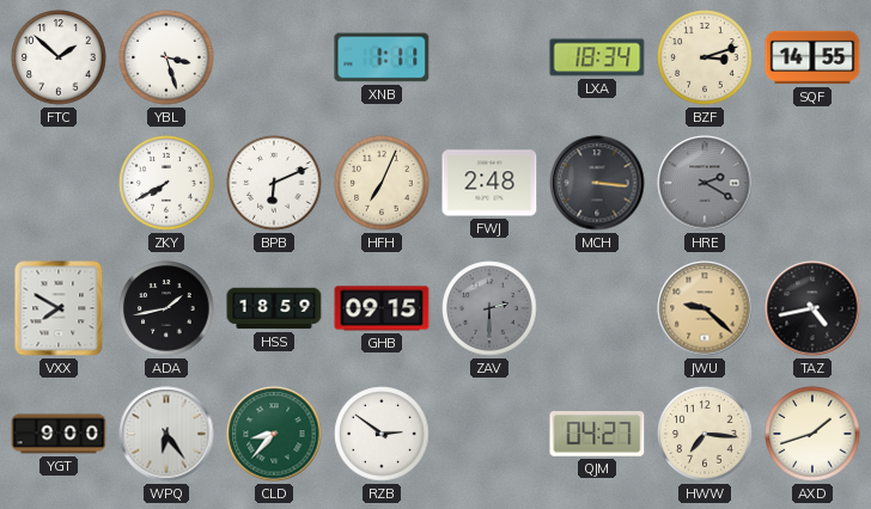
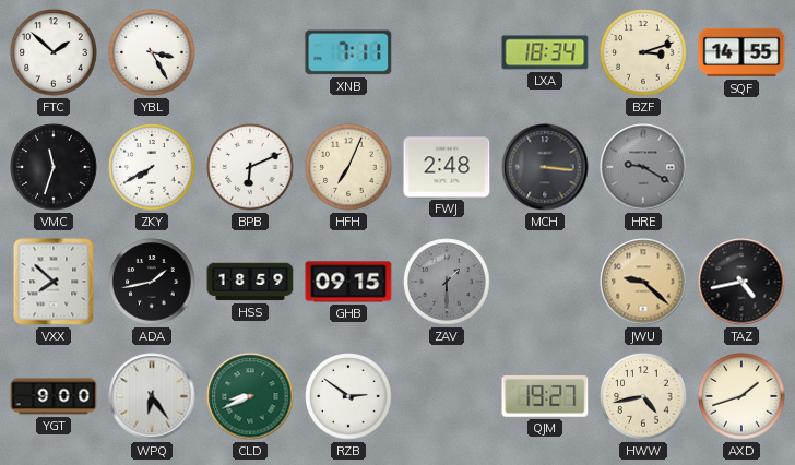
YBL: 3:27 -> 3:25
XNB: 1:11 -> 7:11
VMC: none -> 11:33
HRE: 2:20 -> 9:20
VXX: 7:50 -> 7:52
ZAV: 2:30 -> 1:30
CLD: 8:37 -> 8:41
QJM: 04:27 -> 19:27
HWW: 7:16 -> 4:43
